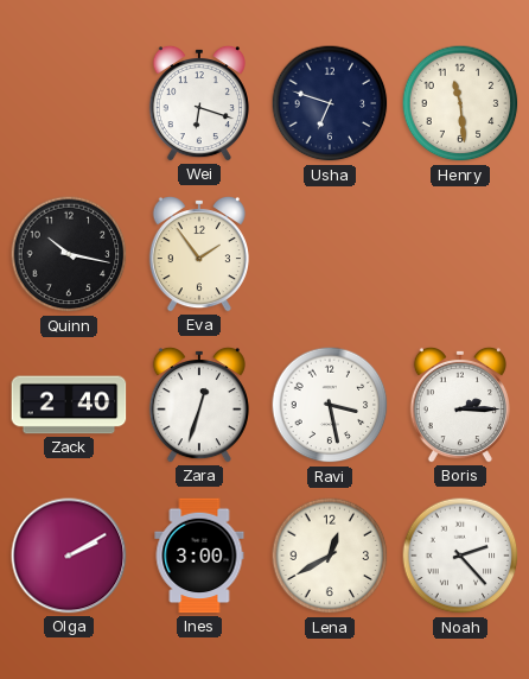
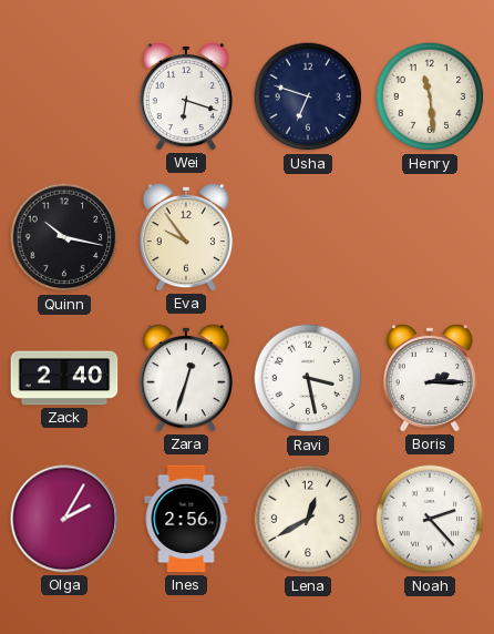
Eva: 1:54 -> 9:54
Olga: 2:10 -> 2:05
Ines: 3:00 -> 2:56
